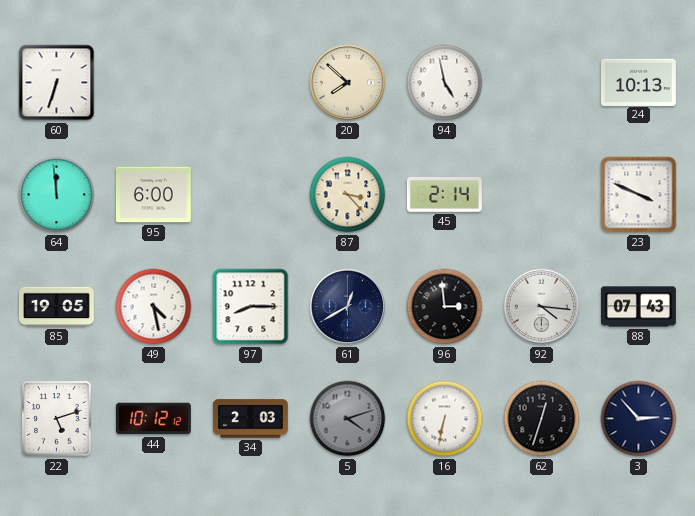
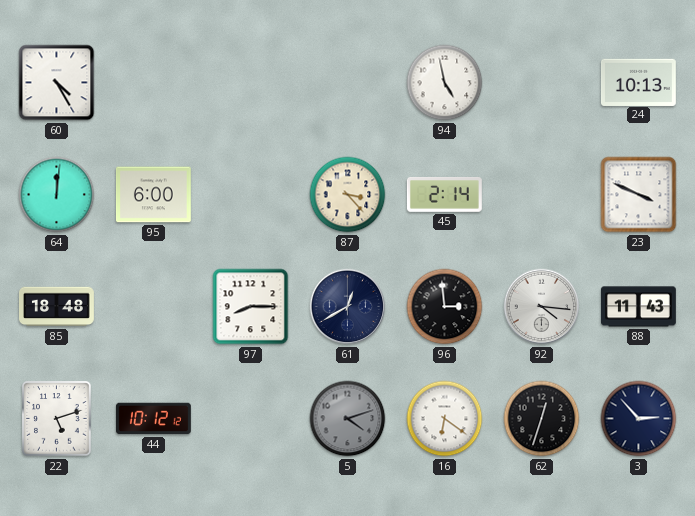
60: 6:33 -> 4:25
20: 7:52 -> none
64: 11:59 -> 12:01
85: 19:05 -> 18:48
49: 4:28 -> none
88: 07:43 -> 11:43
34: 2:03 -> none
16: 6:32 -> 6:21
